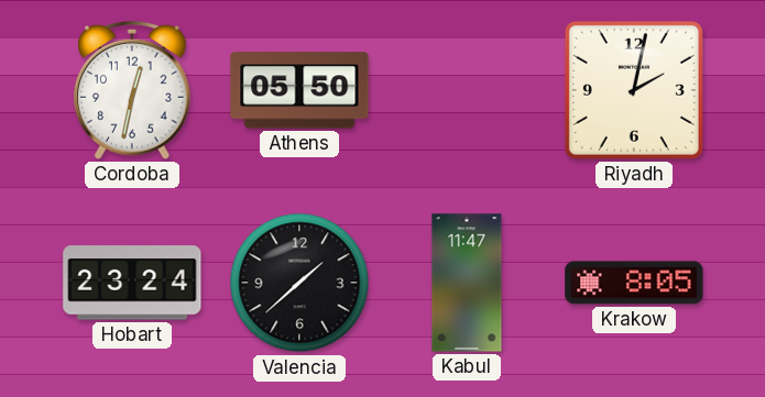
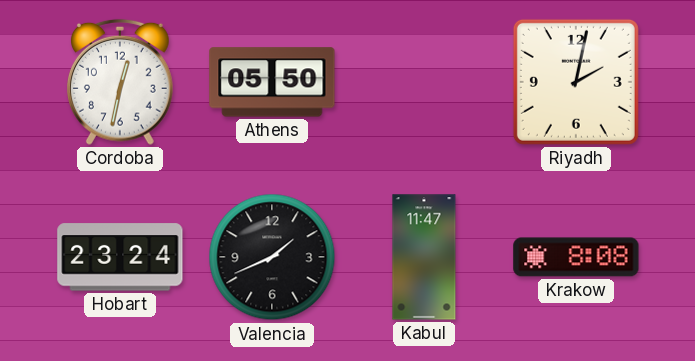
Valencia: 1:38 -> 1:41
Krakow: 8:05 -> 8:08
